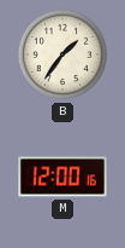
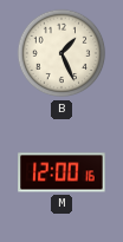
B: 1:36 -> 1:26
